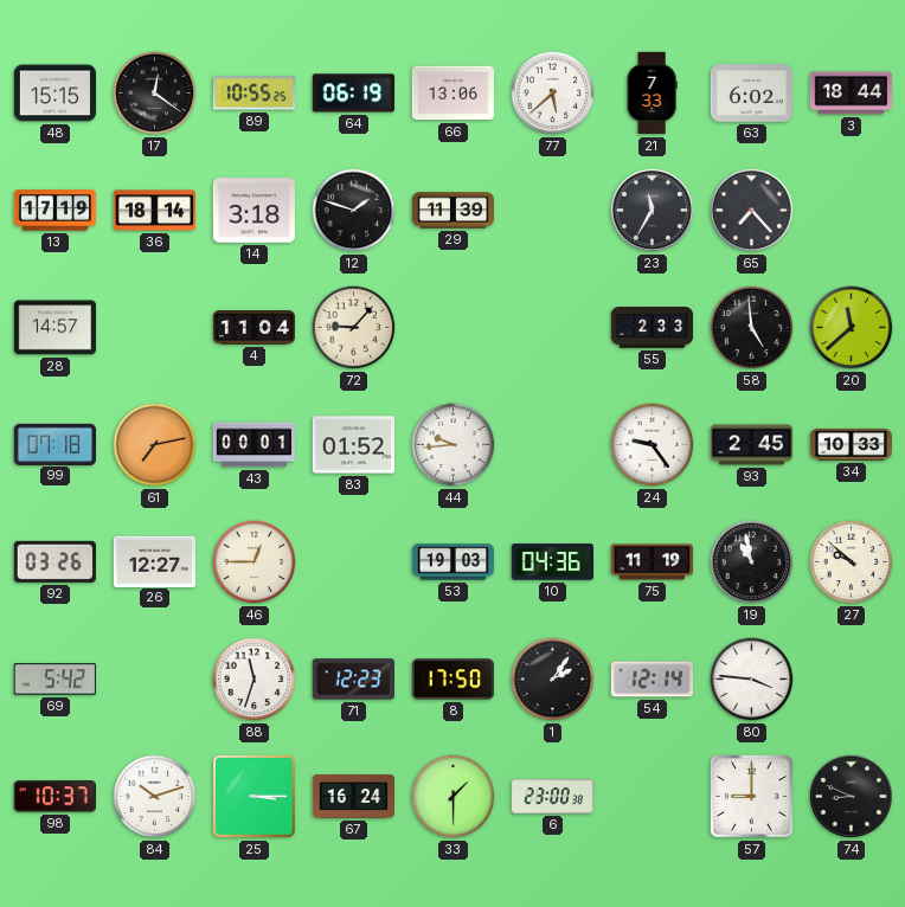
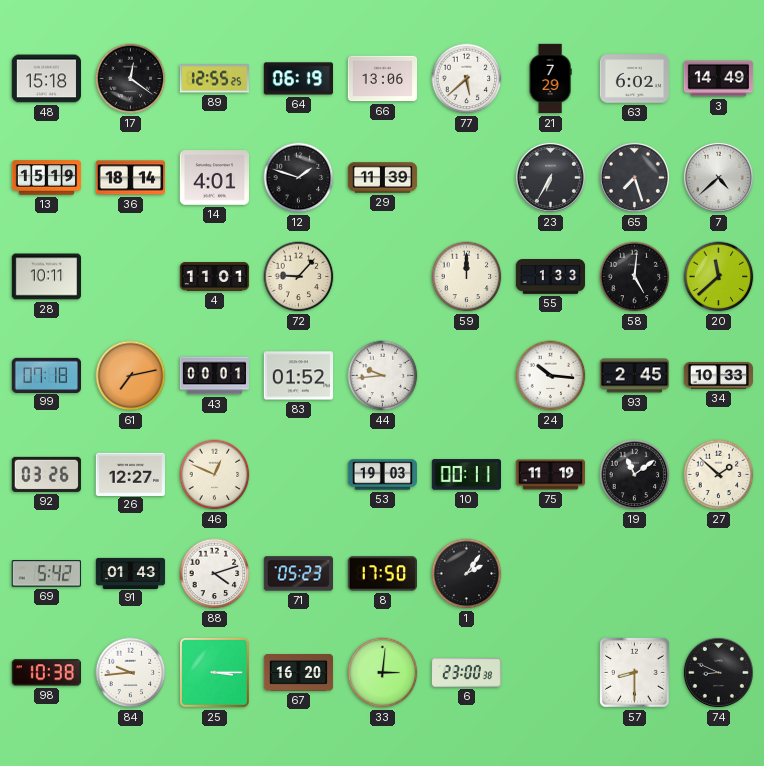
48: 15:15 -> 15:18
89: 10:55 -> 12:55
21: 7:33 -> 7:29
3: 18:44 -> 14:49
13: 17:19 -> 15:19
14: 3:18 -> 4:01
23: 11:35 -> 6:35
65: 7:23 -> 7:27
7: none -> 4:38
28: 14:57 -> 10:11
4: 11:04 -> 11:01
59: none -> 12:00
55: 2:33 -> 1:33
58: 4:59 -> 5:01
24: 9:24 -> 10:16
46: 12:45 -> 12:49
10: 04:36 -> 00:11
19: 10:58 -> 11:09
27: 9:52 -> 1:52
91: none -> 01:43
88: 11:33 -> 4:12
71: 12:23 -> 05:23
54: 12:14 -> none
80: 3:46 -> none
98: 10:37 -> 10:38
84: 10:12 -> 9:44
67: 16:24 -> 16:20
33: 1:30 -> 3:01
57: 9:00 -> 8:30
